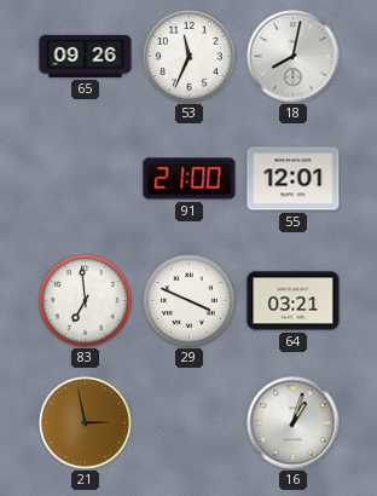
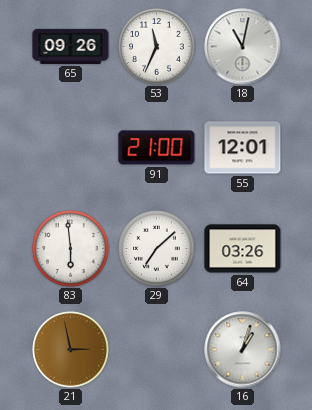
18: 8:02 -> 11:02
83: 6:59 -> 5:59
29: 3:49 -> 7:08
64: 03:21 -> 03:26
